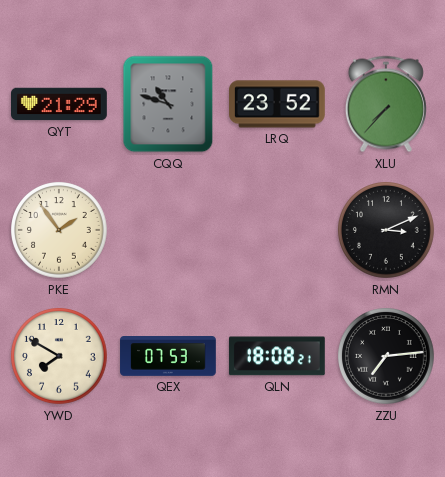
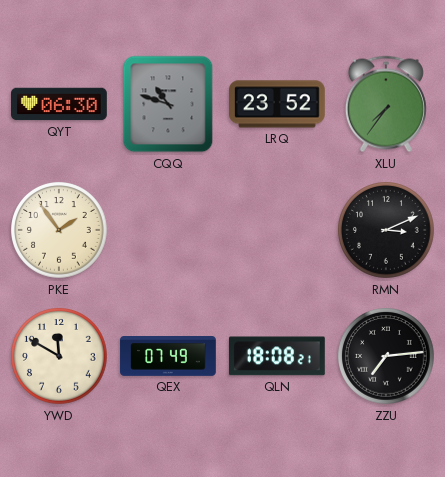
QYT: 21:29 -> 06:30
XLU: 7:37 -> 7:36
YWD: 7:50 -> 11:50
QEX: 07:53 -> 07:49
